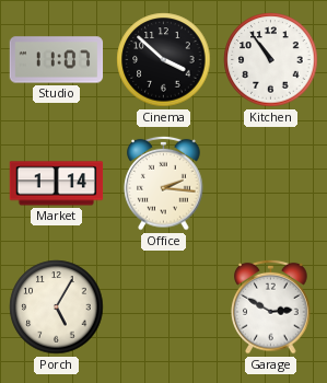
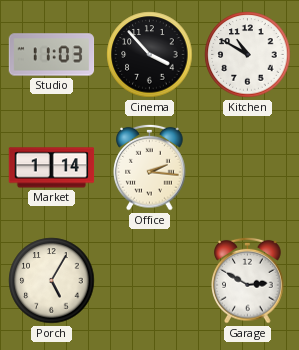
Studio: 11:07 -> 11:03
Cinema: 3:52 -> 3:53
Kitchen: 10:54 -> 10:50
